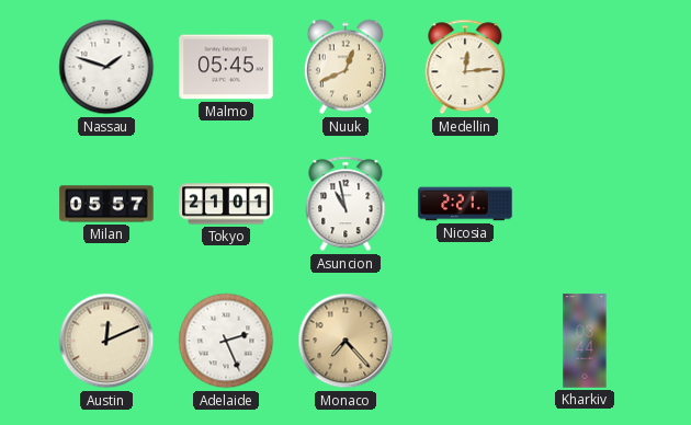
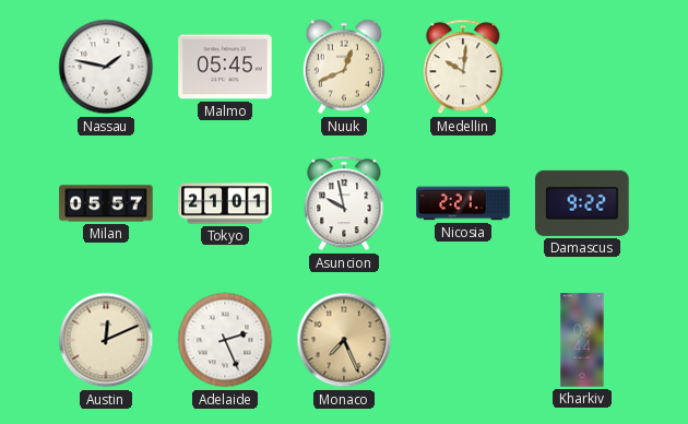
Nassau: 1:48 -> 1:47
Medellin: 12:14 -> 10:01
Asuncion: 10:58 -> 9:58
Damascus: none -> 9:22
Monaco: 7:23 -> 7:26
